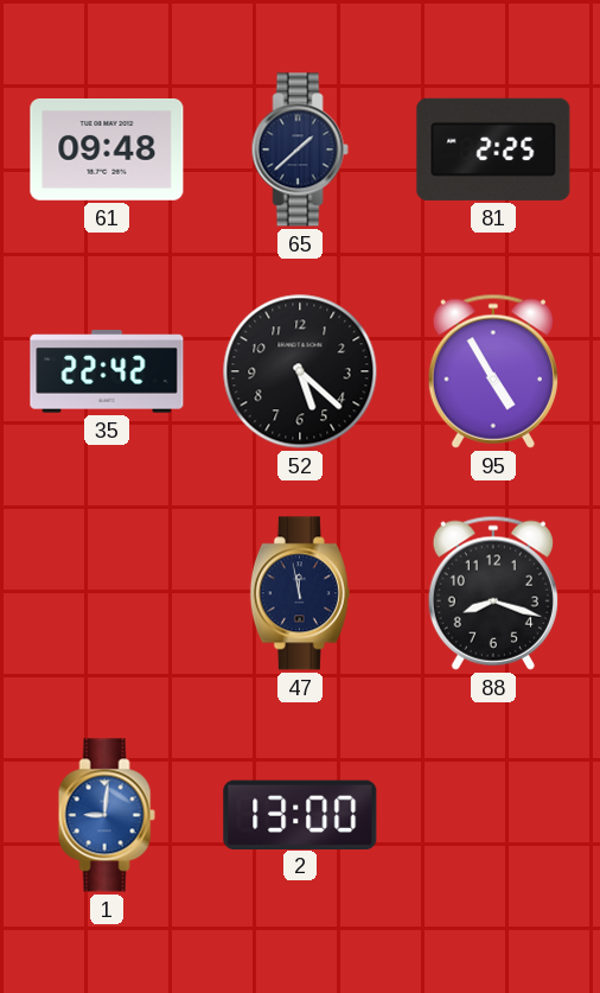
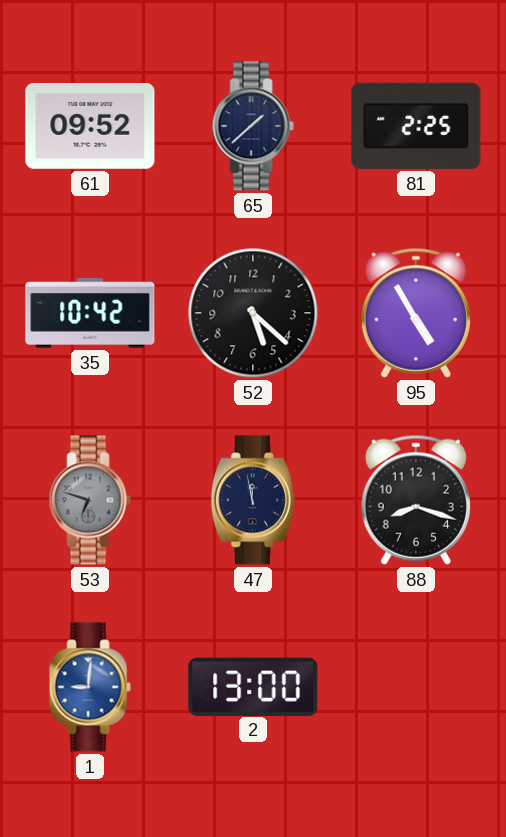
61: 09:48 -> 09:52
35: 22:42 -> 10:42
53: none -> 6:48
